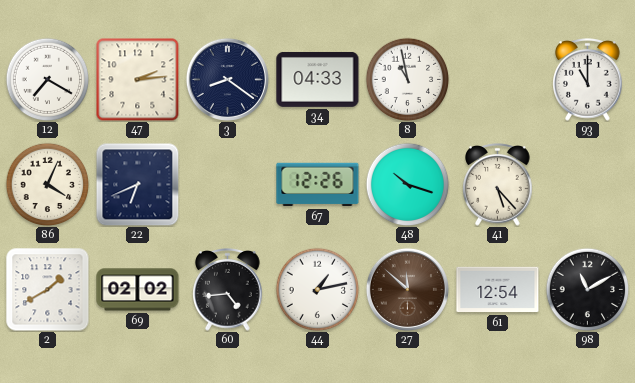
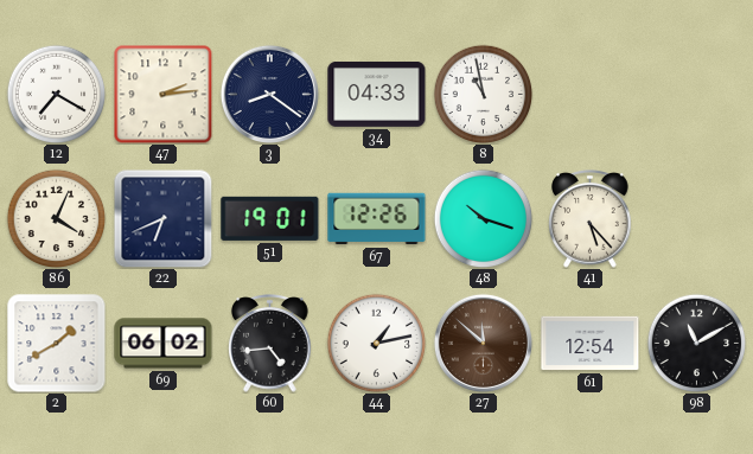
93: 11:00 -> none
51: none -> 19:01
69: 02:02 -> 06:02
